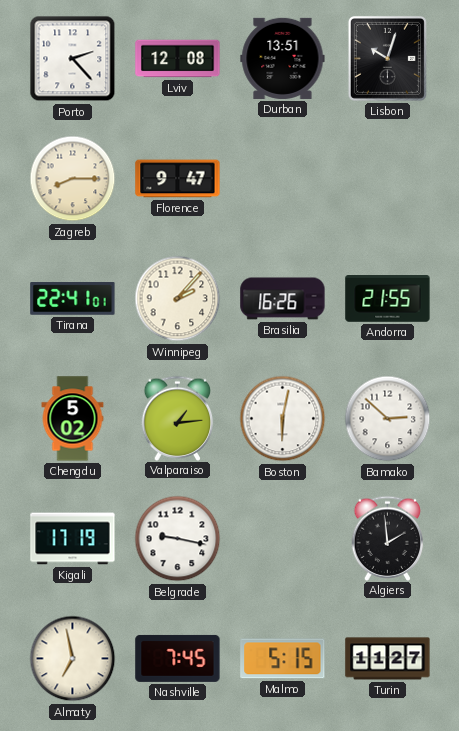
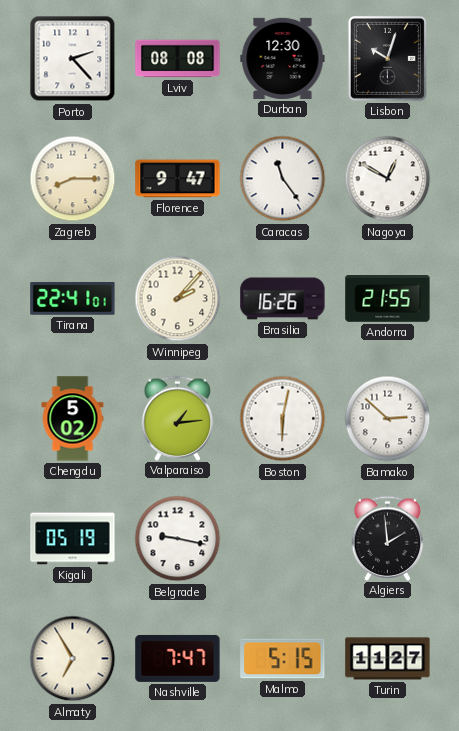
Lviv: 12:08 -> 08:08
Durban: 13:51 -> 12:30
Caracas: none -> 11:24
Nagoya: none -> 12:50
Kigali: 17:19 -> 05:19
Almaty: 6:58 -> 6:55
Nashville: 7:45 -> 7:47
